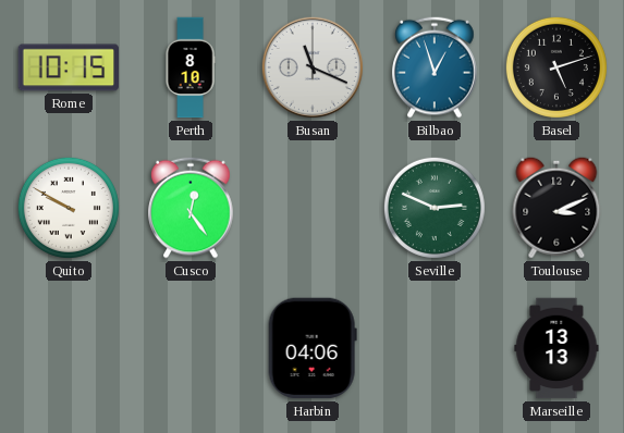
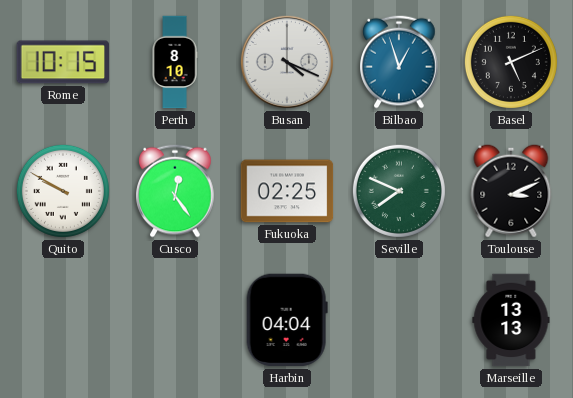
Busan: 11:19 -> 4:19
Basel: 5:12 -> 5:11
Fukuoka: none -> 02:25
Seville: 2:49 -> 7:49
Harbin: 04:06 -> 04:04
